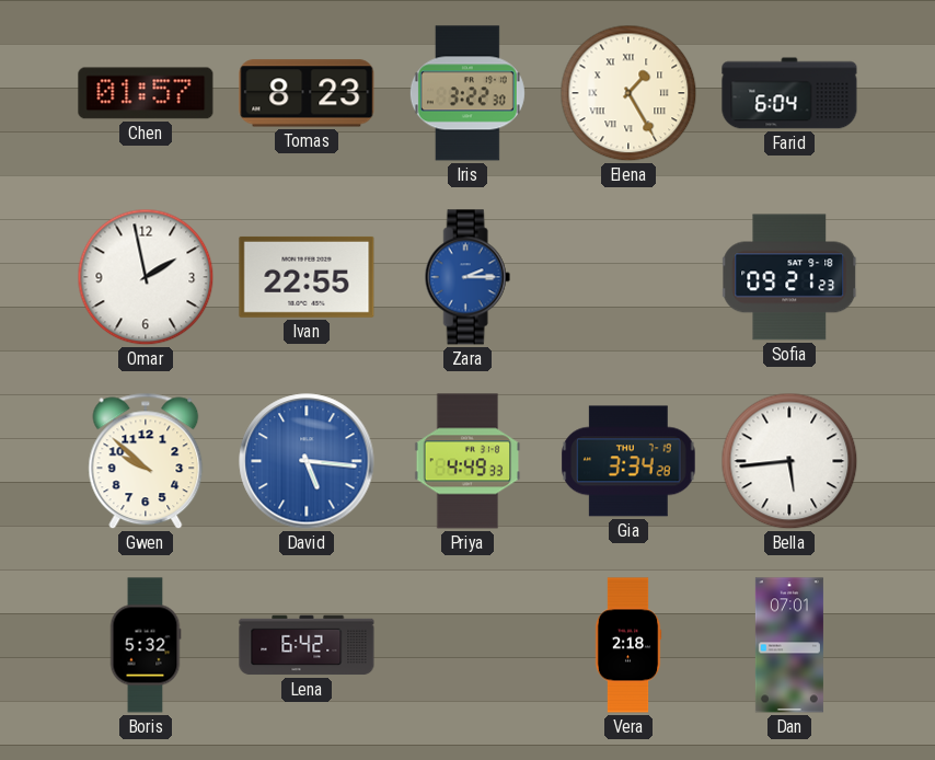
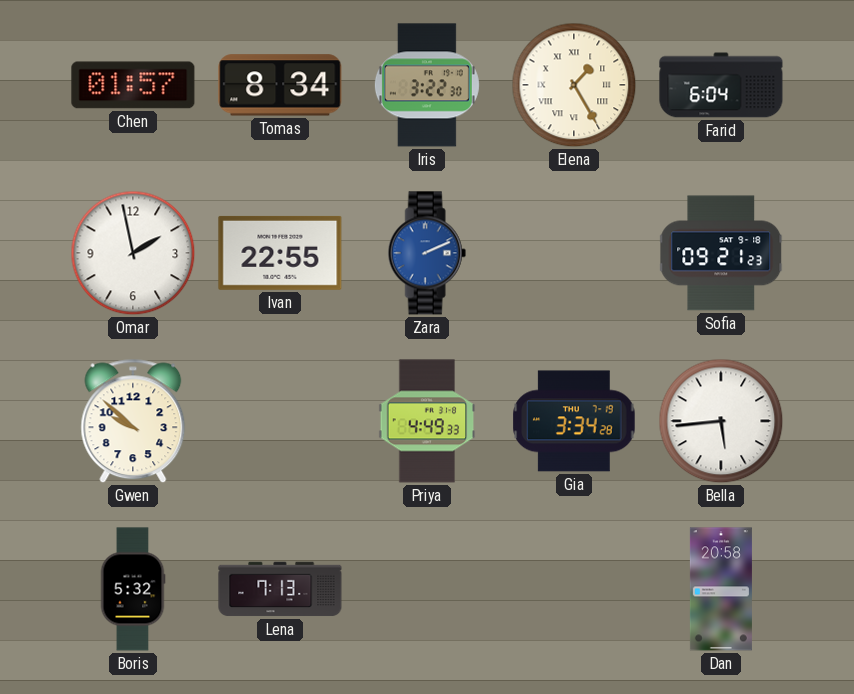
Tomas: 8:23 -> 8:34
Zara: 2:15 -> 2:11
David: 5:16 -> none
Lena: 6:42 -> 7:13
Vera: 2:18 -> none
Dan: 07:01 -> 20:58
